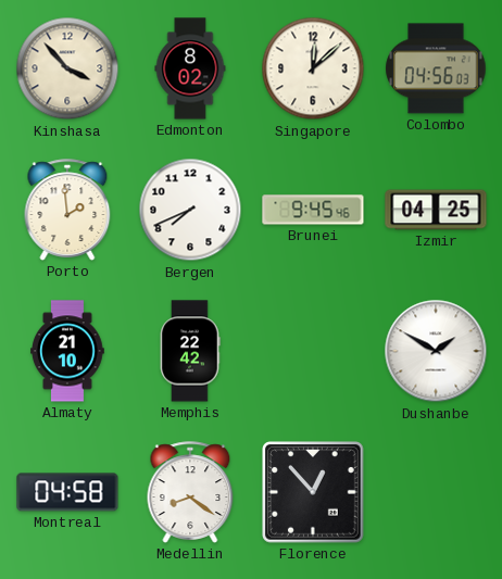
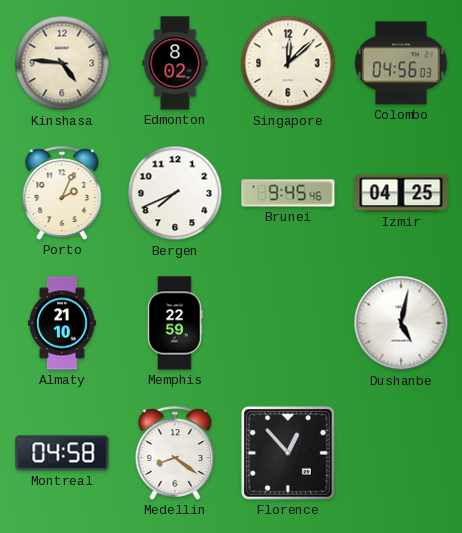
Kinshasa: 3:53 -> 4:46
Porto: 1:59 -> 2:04
Memphis: 22:42 -> 22:59
Dushanbe: 1:50 -> 5:02
